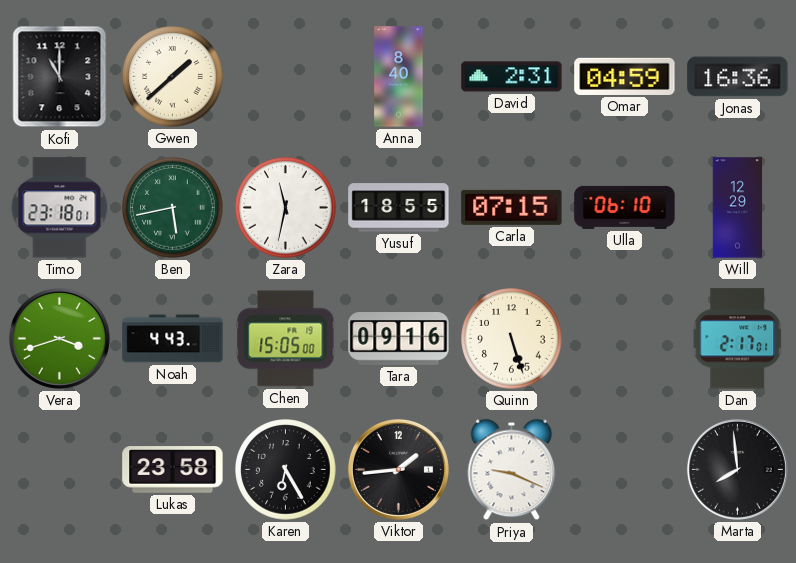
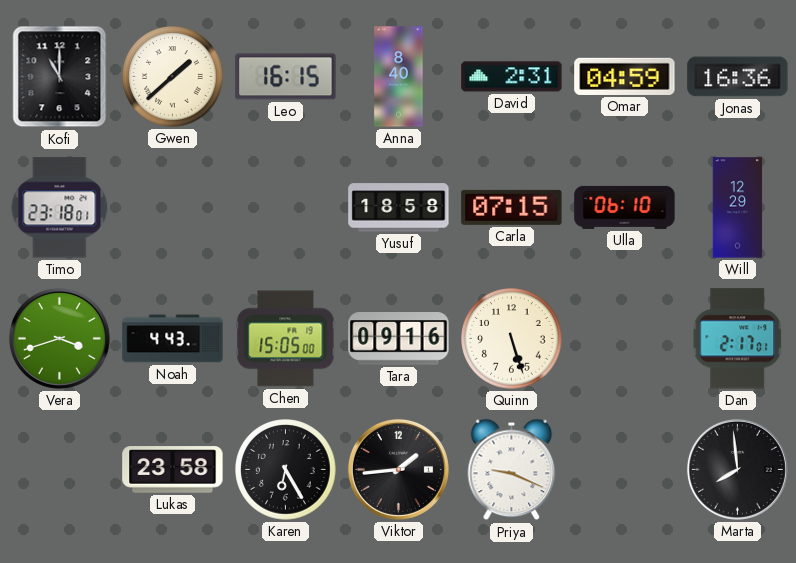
Leo: none -> 16:15
Ben: 5:43 -> none
Zara: 11:32 -> none
Yusuf: 18:55 -> 18:58
